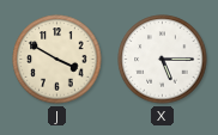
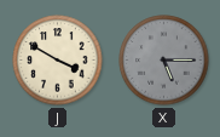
X dial: white -> grey
